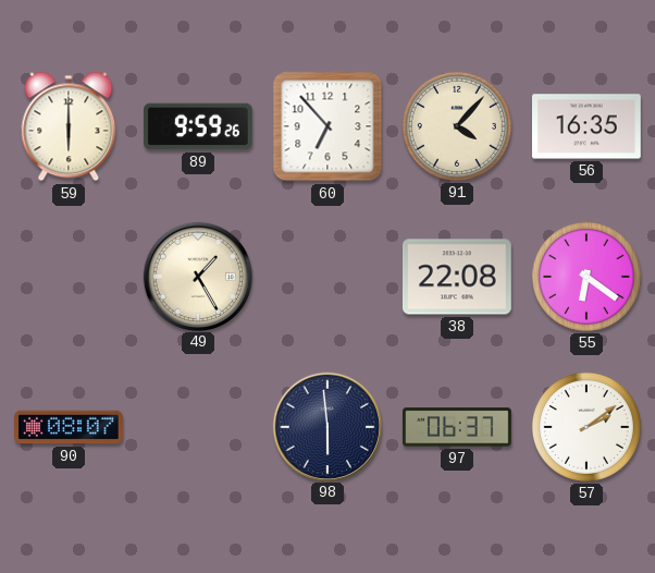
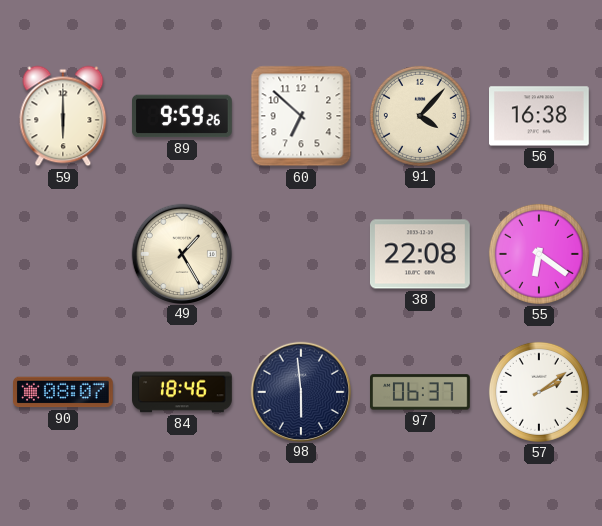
60: 6:53 -> 6:52
56: 16:35 -> 16:38
84: none -> 18:46
